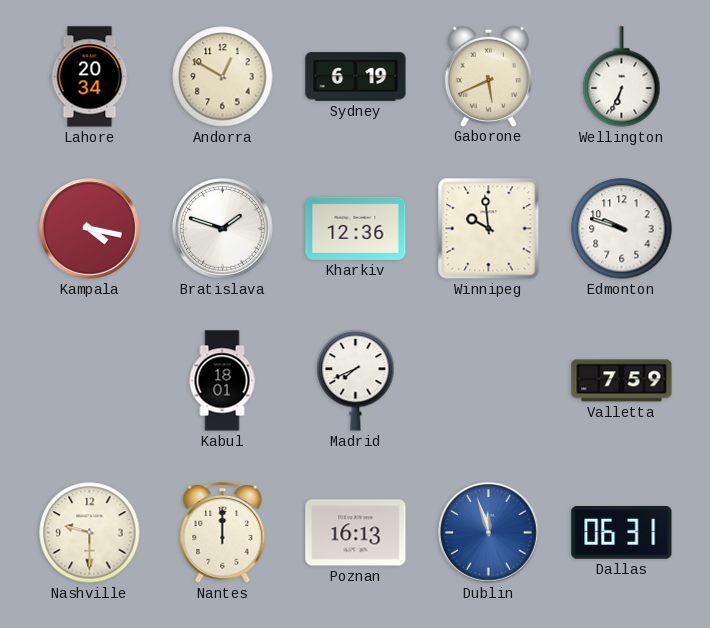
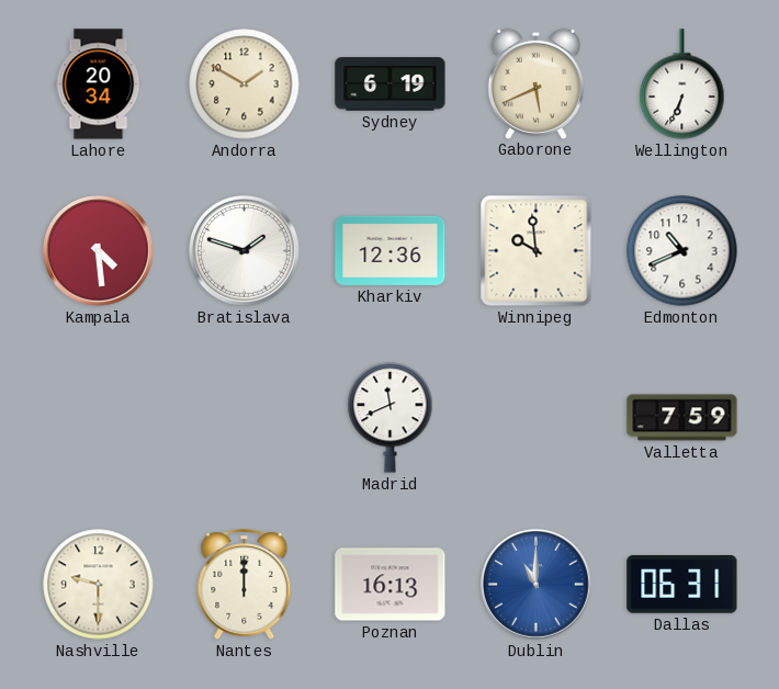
Andorra: 12:50 -> 1:50
Kampala: 4:17 -> 4:29
Edmonton: 9:48 -> 10:41
Kabul: 18:01 -> none
Madrid: 7:41 -> 11:41
Dublin: 11:57 -> 11:00
